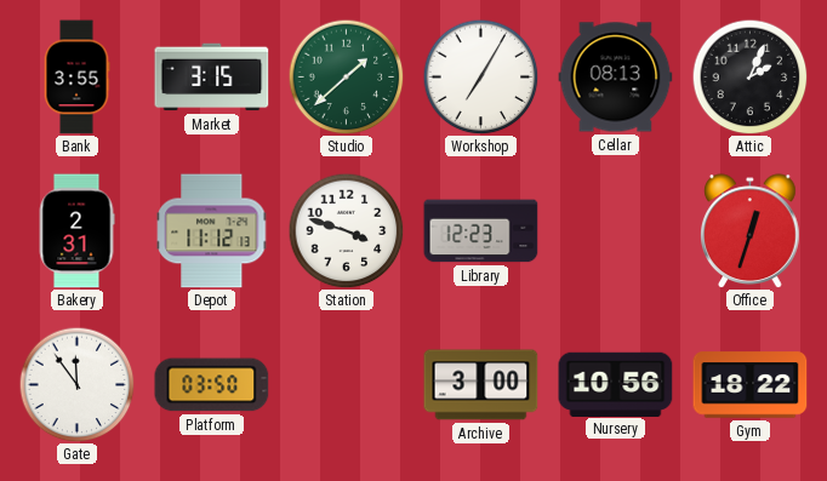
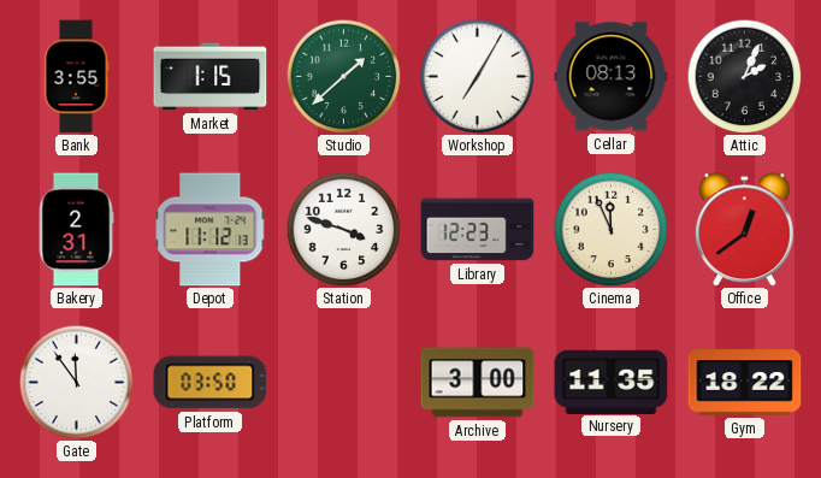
Market: 3:15 -> 1:15
Cinema: none -> 11:56
Office: 12:33 -> 12:39
Nursery: 10:56 -> 11:35
